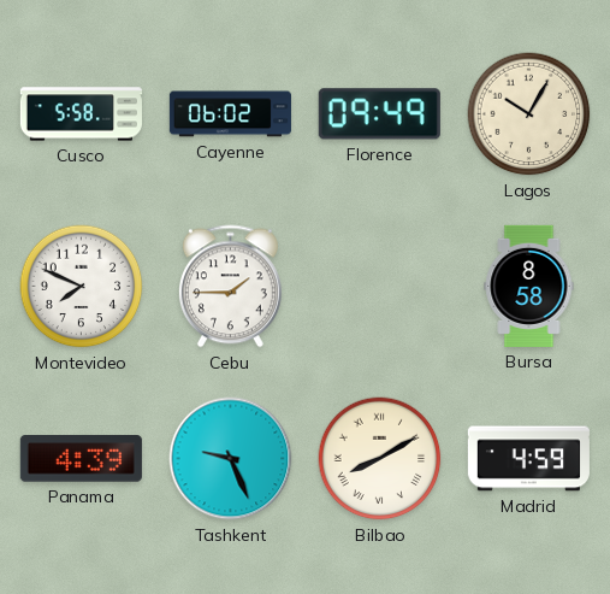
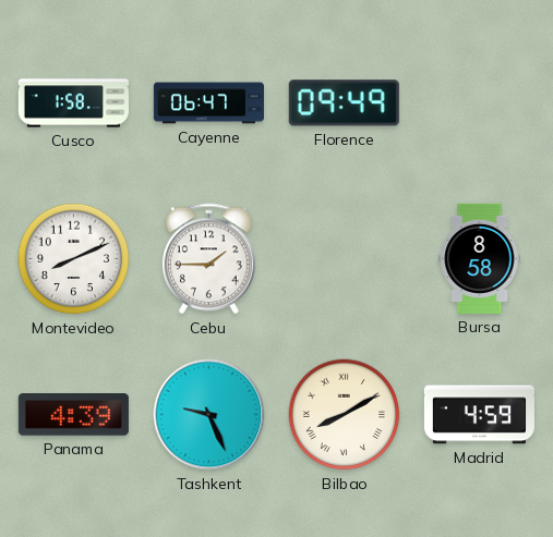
Cusco: 5:58 -> 1:58
Cayenne: 06:02 -> 06:47
Lagos: 10:05 -> none
Montevideo: 7:49 -> 8:11
